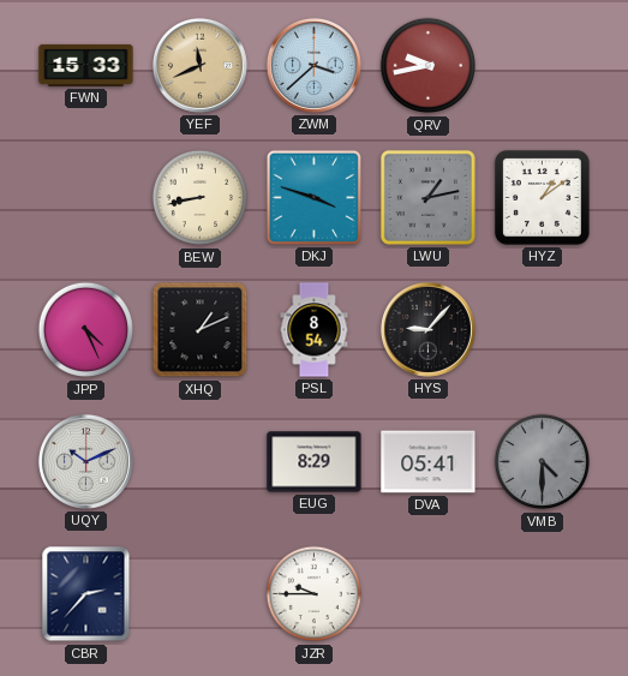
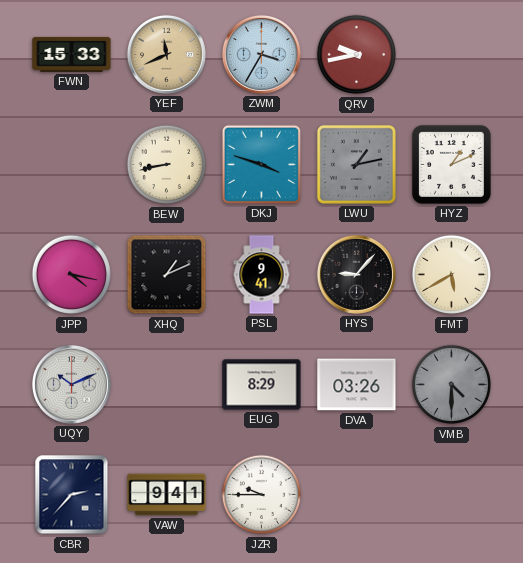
ZWM: 3:38 -> 3:35
HYZ: 1:09 -> 1:11
JPP: 4:26 -> 4:17
PSL: 8:54 -> 9:41
FMT: none -> 5:40
DVA: 05:41 -> 03:26
VAW: none -> 9:41
